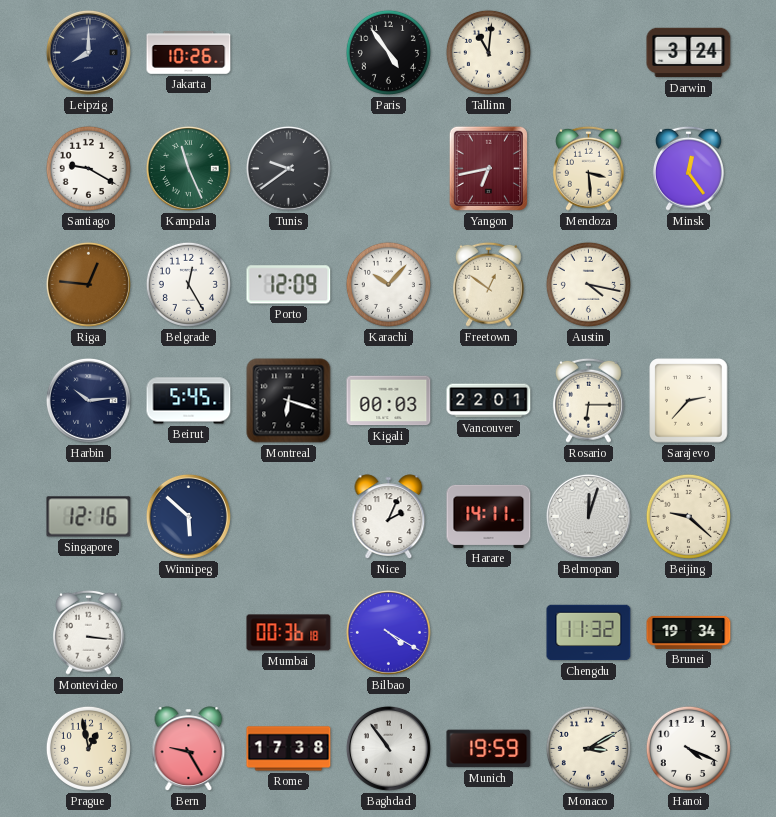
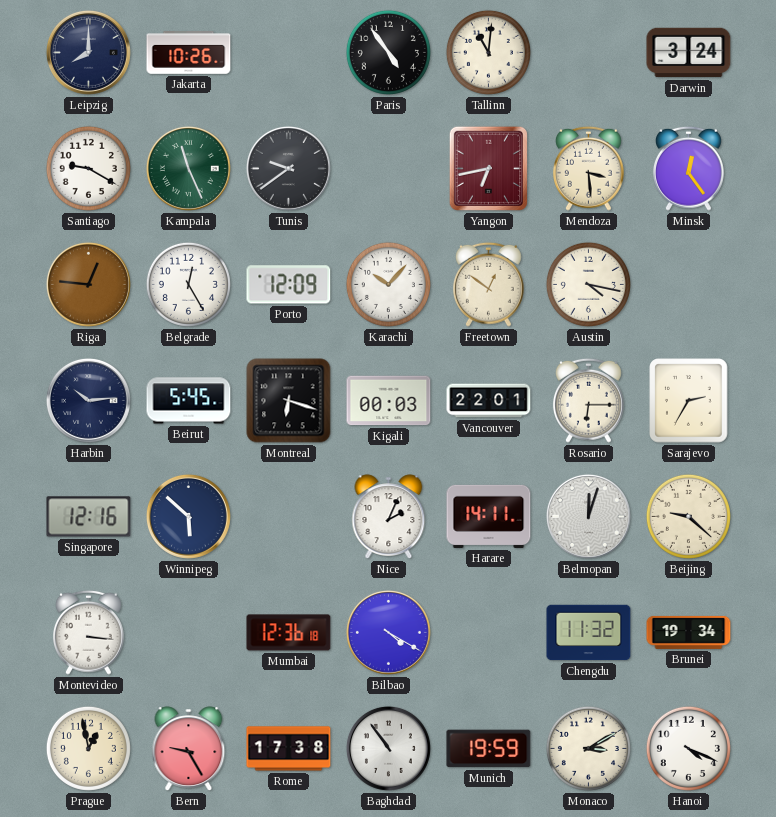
Sarajevo: 2:37 -> 2:35
Mumbai: 00:36 -> 12:36
